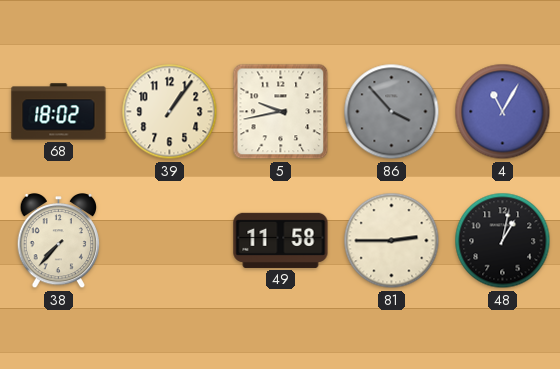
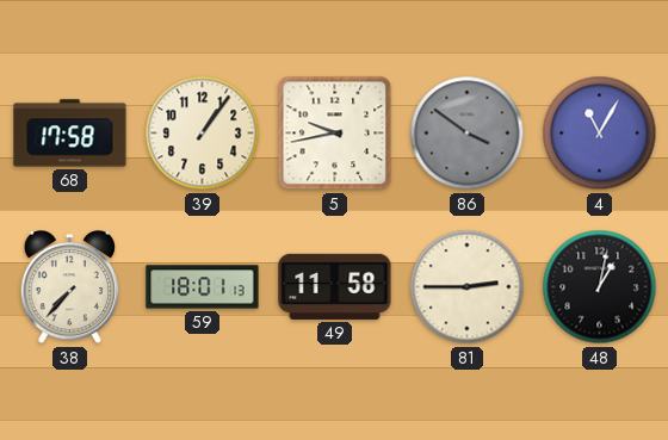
68: 18:02 -> 17:58
86: 3:53 -> 3:51
59: none -> 18:01
